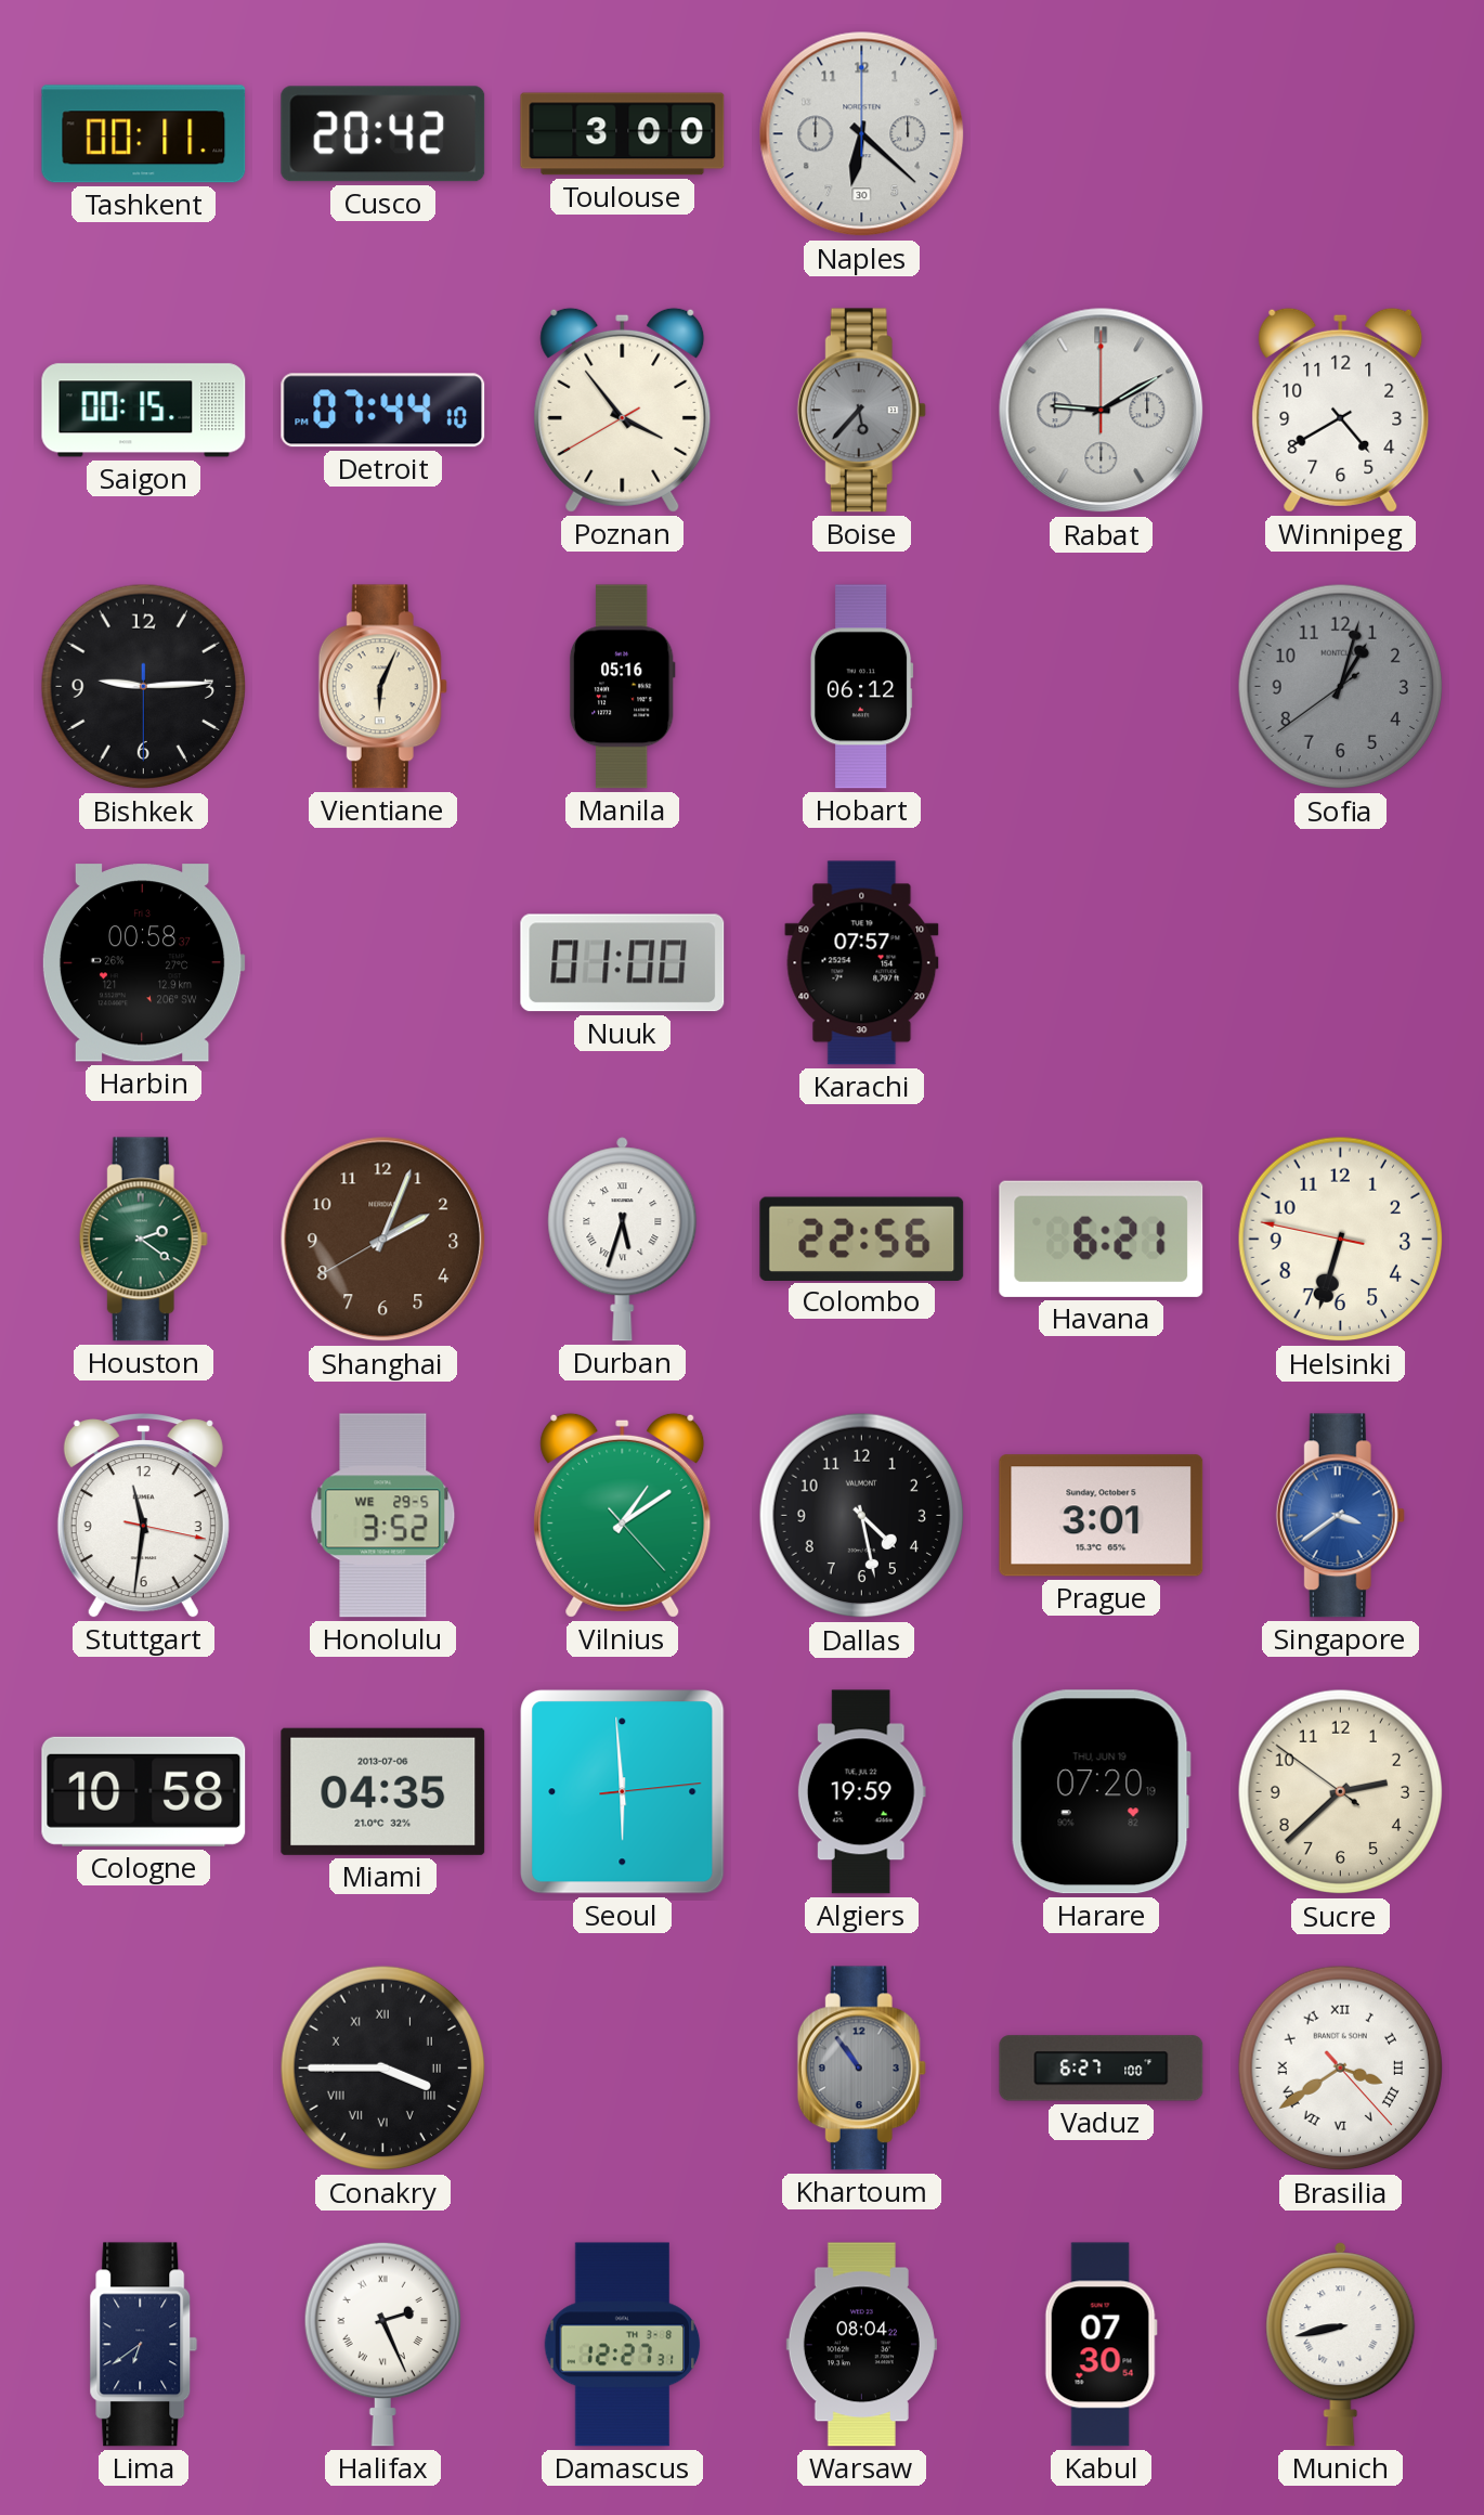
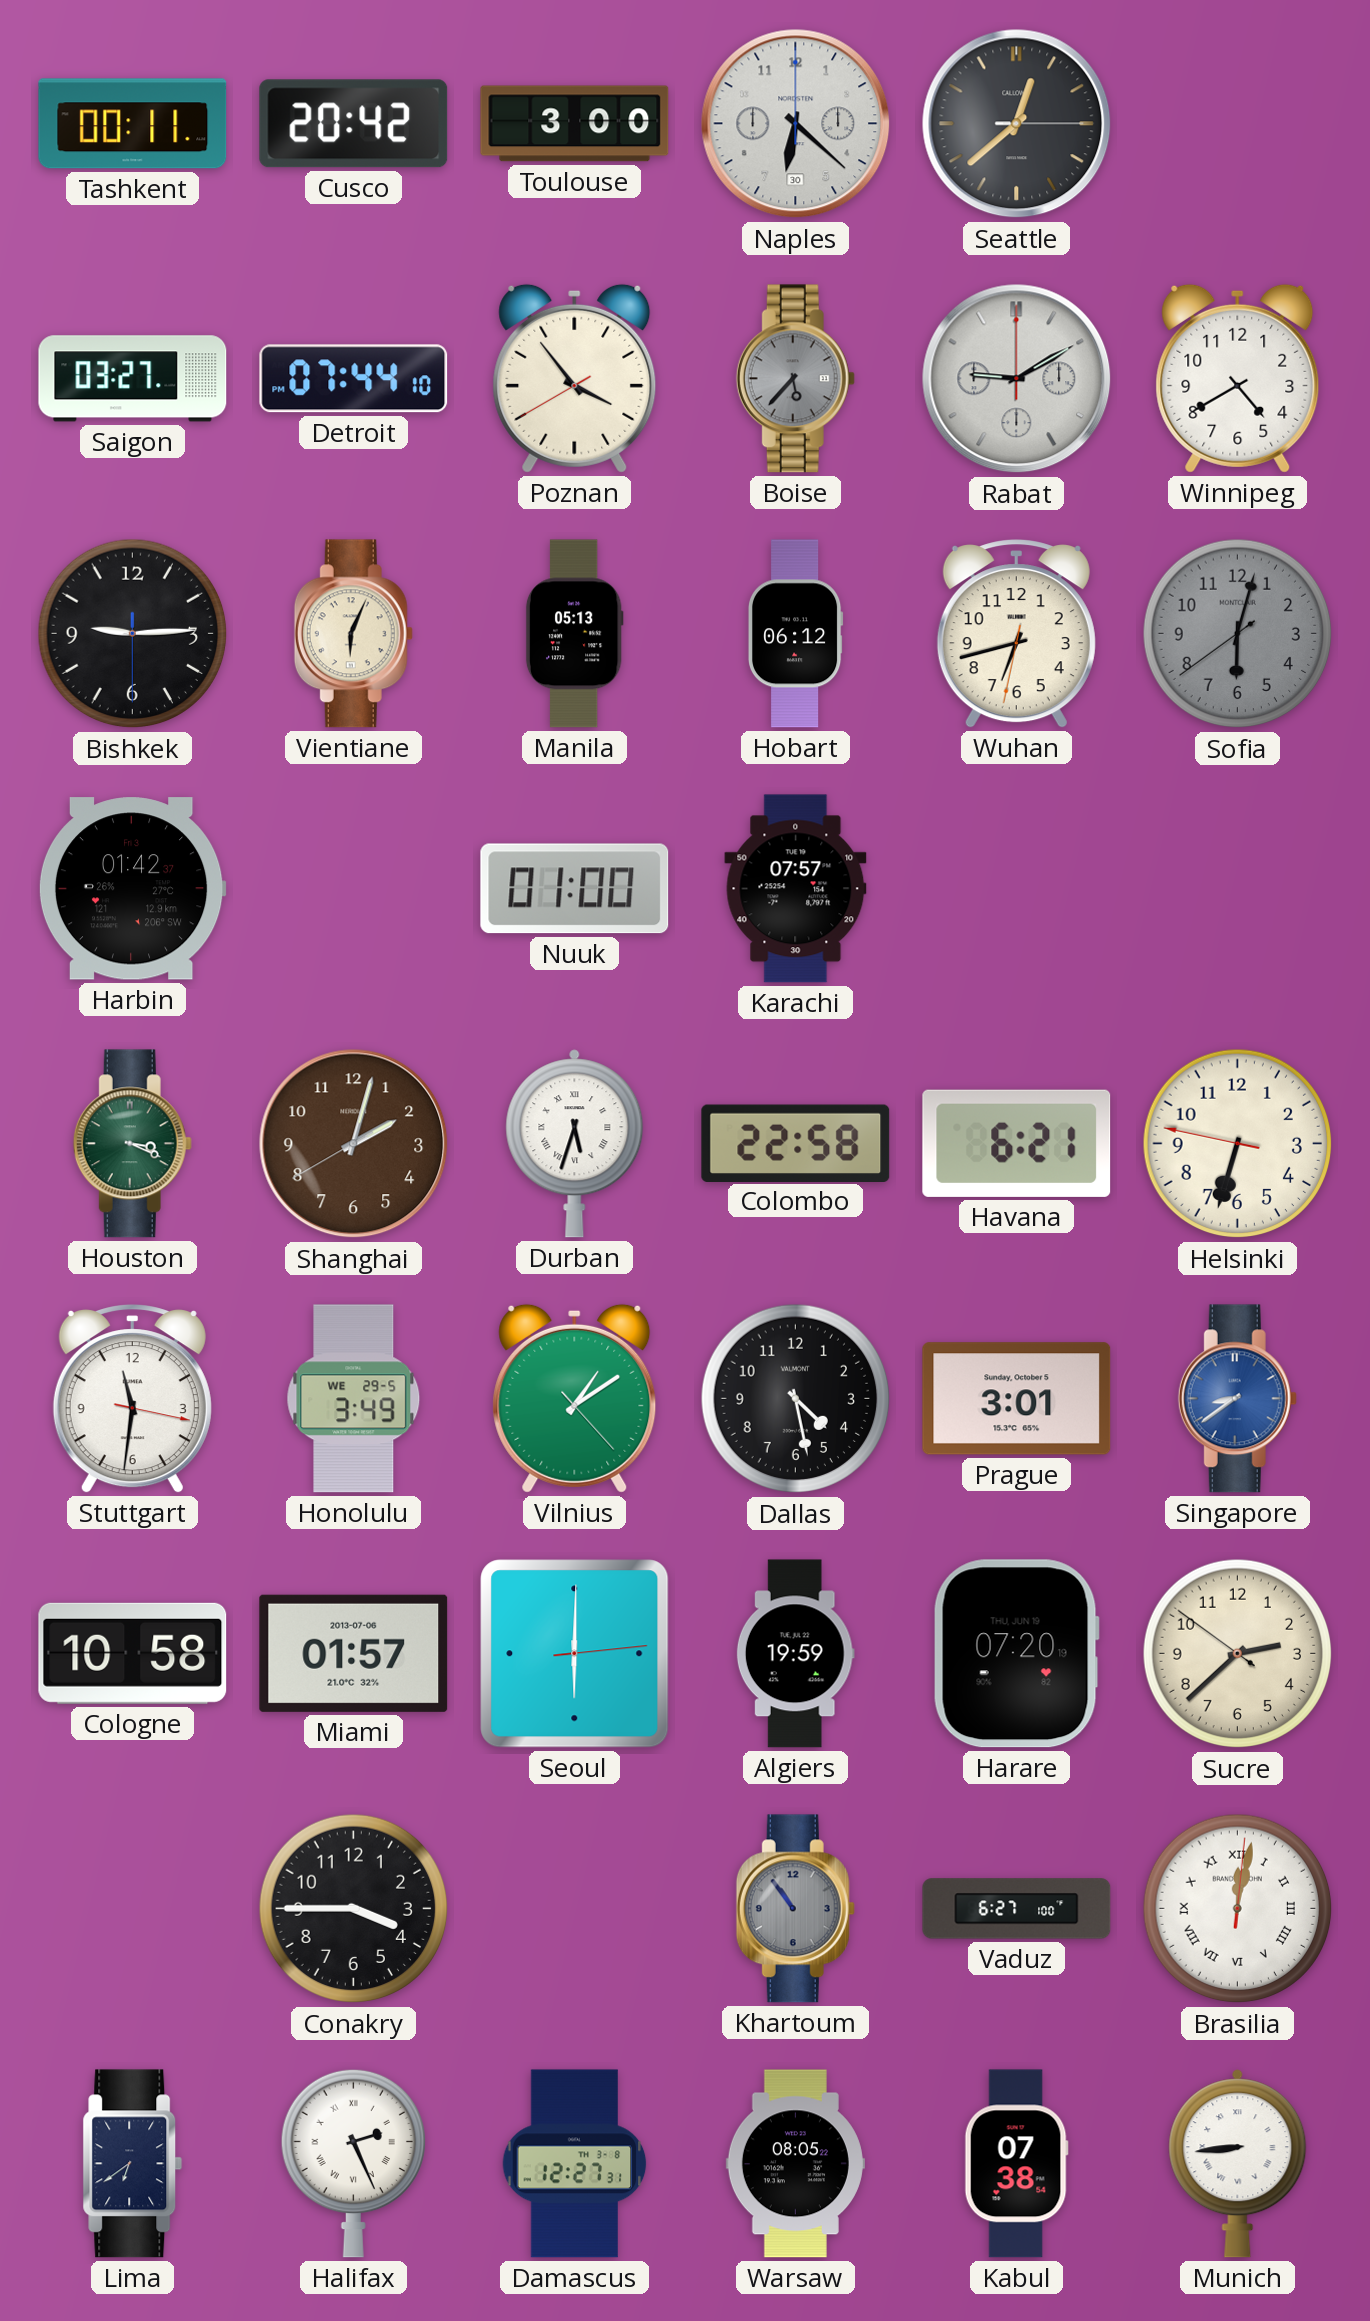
Seattle: none -> 12:38
Saigon: 00:15 -> 03:27
Manila: 05:16 -> 05:13
Wuhan: none -> 6:42
Sofia: 1:02 -> 6:02
Harbin: 00:58 -> 01:42
Houston: 2:21 -> 3:19
Shanghai: 2:03 -> 2:02
Colombo: 22:56 -> 22:58
Honolulu: 3:52 -> 3:49
Singapore: 3:39 -> 8:39
Miami: 04:35 -> 01:57
Seoul: 5:59 -> 6:00
Conakry numerals: Roman -> Arabic
Brasilia: 3:39 -> 12:02
Warsaw: 08:04 -> 08:05
Kabul: 07:30 -> 07:38
Munich: 8:43 -> 8:44
